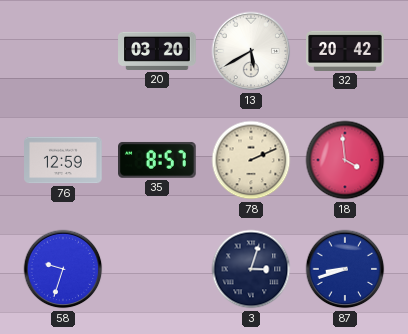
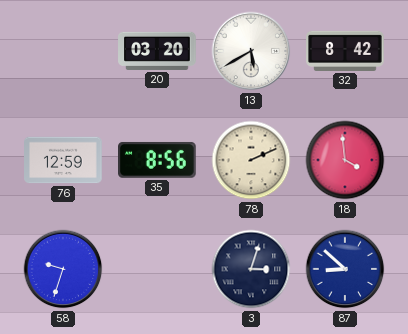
32: 20:42 -> 8:42
35: 8:57 -> 8:56
87: 8:42 -> 8:52
